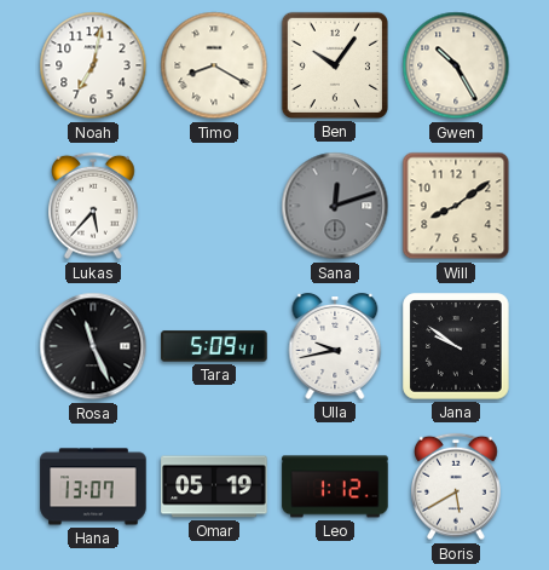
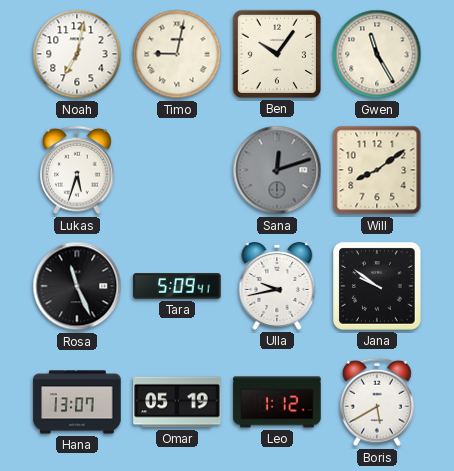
Timo: 8:20 -> 9:02
Gwen: 10:25 -> 11:25
Lukas: 5:37 -> 5:33
